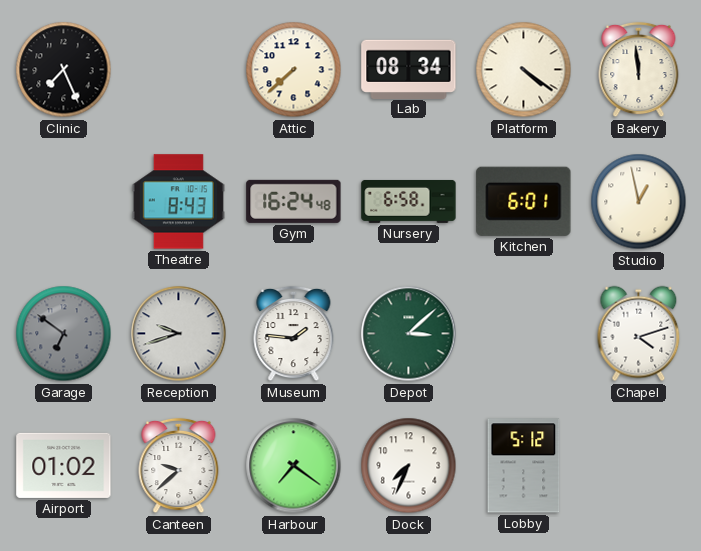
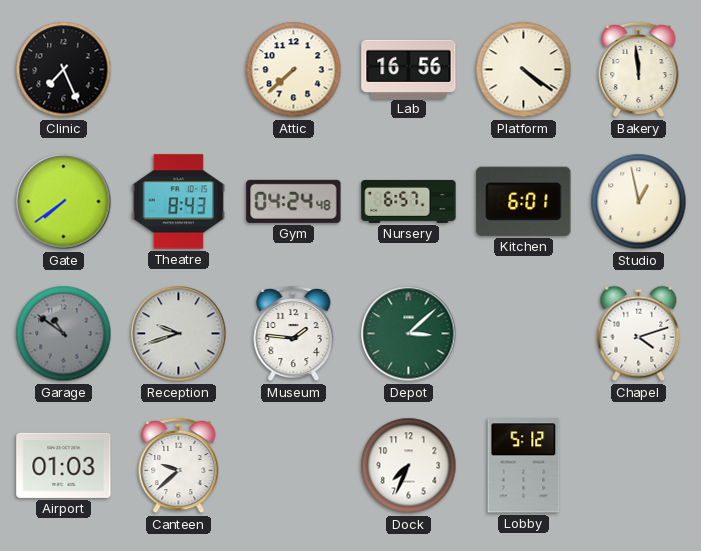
Lab: 08:34 -> 16:56
Gate: none -> 7:39
Gym: 16:24 -> 04:24
Nursery: 6:58 -> 6:57
Garage: 6:51 -> 10:51
Airport: 01:02 -> 01:03
Harbour: 7:21 -> none
